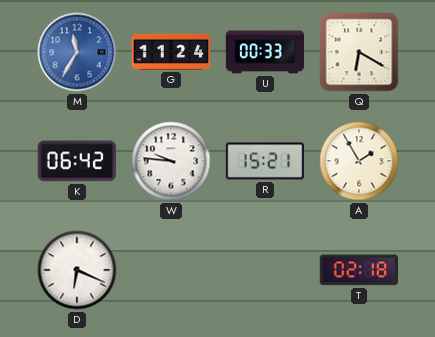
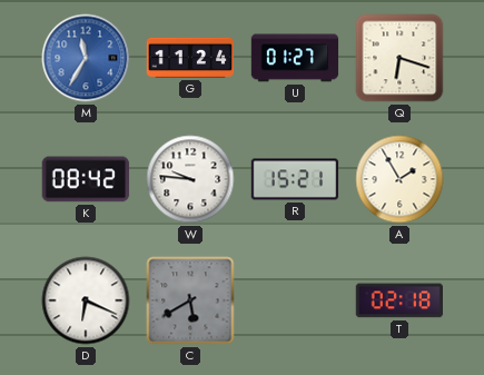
U: 00:33 -> 01:27
Q: 6:20 -> 6:18
K: 06:42 -> 08:42
C: none -> 5:40
